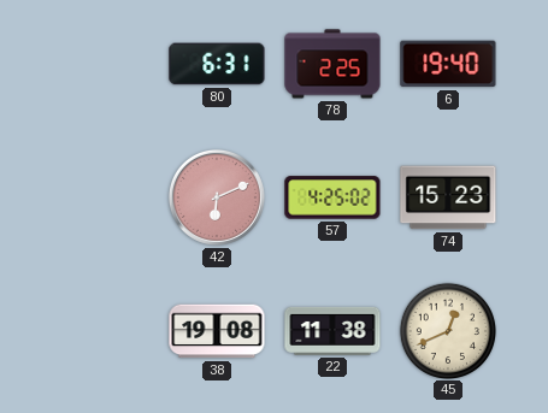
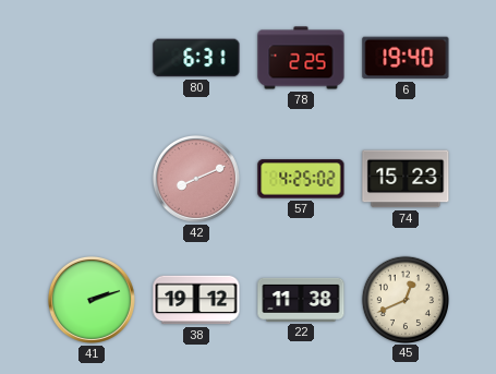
42: 6:11 -> 8:11
41: none -> 2:12
38: 19:08 -> 19:12
